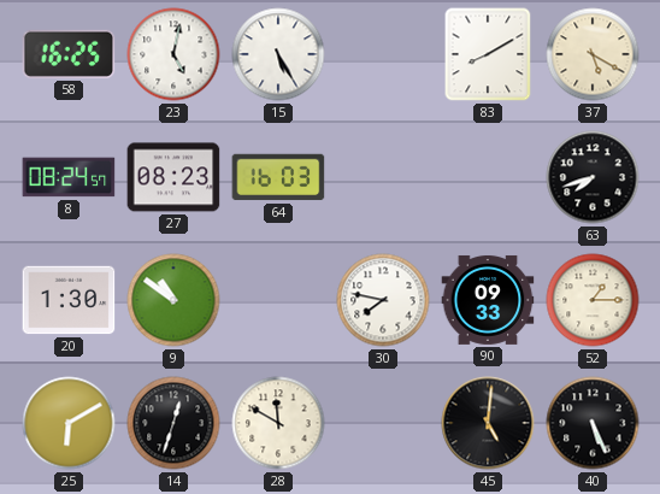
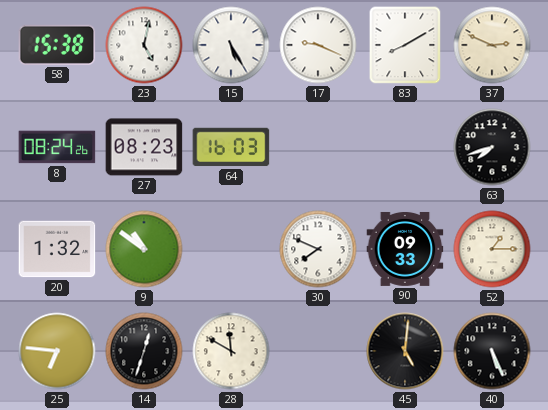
58: 16:25 -> 15:38
17: none -> 9:19
37: 5:20 -> 2:49
8: 08:24:57 -> 08:24:26
20: 1:30 -> 1:32
30: 7:47 -> 7:49
25: 6:10 -> 6:46
